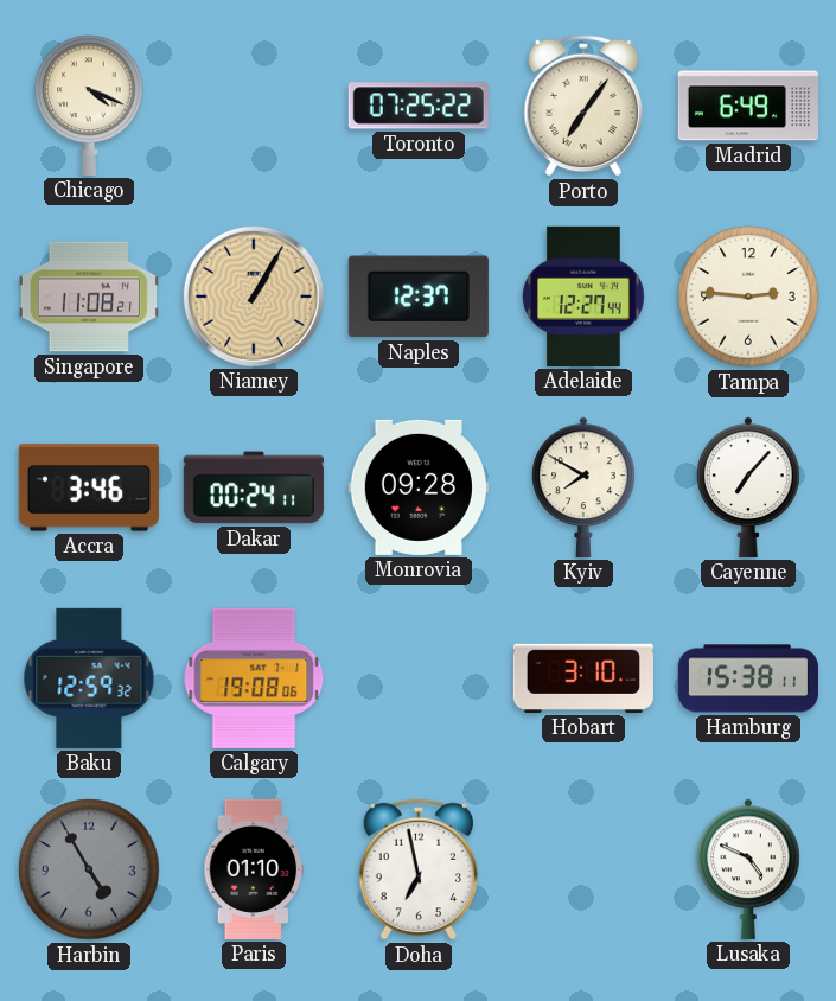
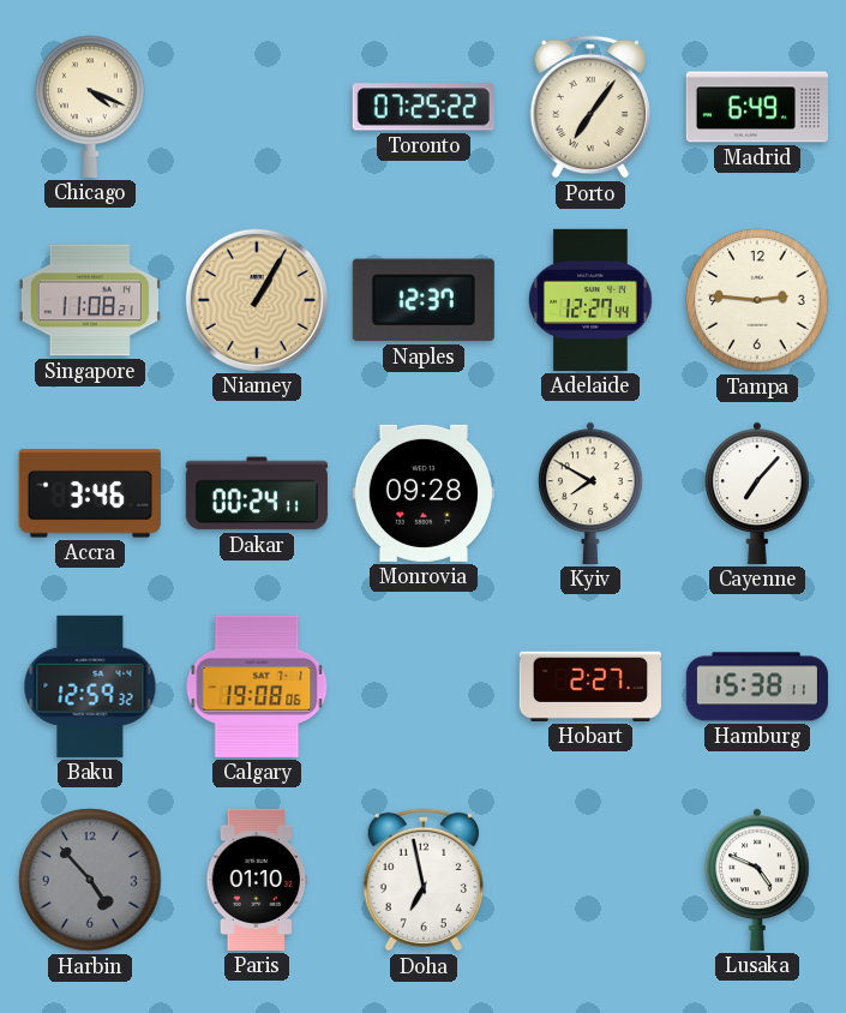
Hobart: 3:10 -> 2:27
Harbin: 4:55 -> 4:53
